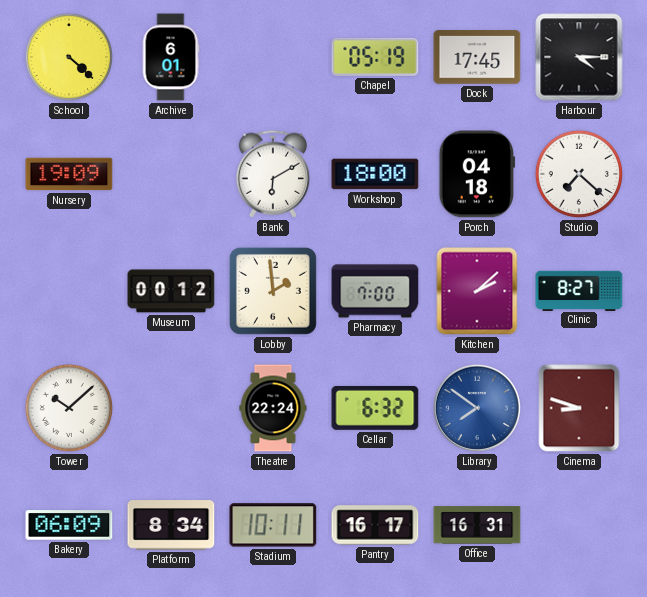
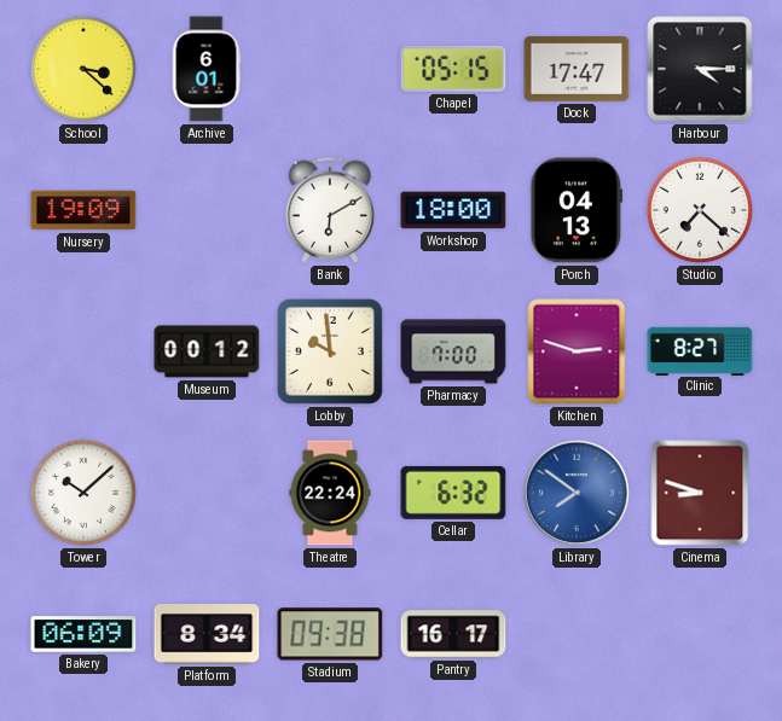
School: 4:22 -> 3:22
Chapel: 05:19 -> 05:15
Dock: 17:45 -> 17:47
Porch: 04:18 -> 04:13
Lobby: 1:59 -> 9:59
Kitchen: 2:08 -> 2:48
Stadium: 10:11 -> 09:38
Office: 16:31 -> none
